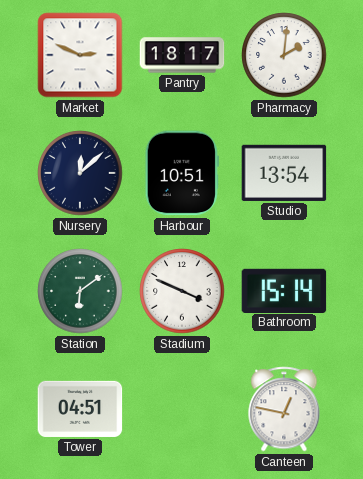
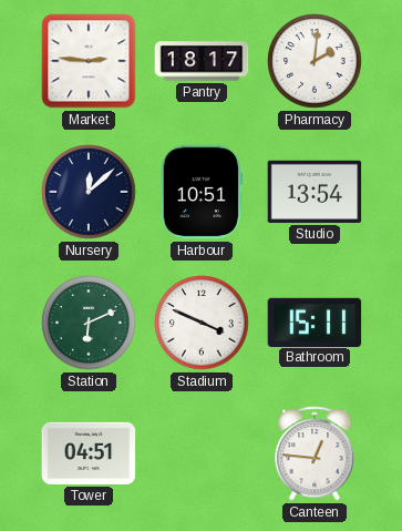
Market: 2:49 -> 2:46
Station: 6:09 -> 6:11
Bathroom: 15:14 -> 15:11
Canteen: 12:47 -> 12:46
